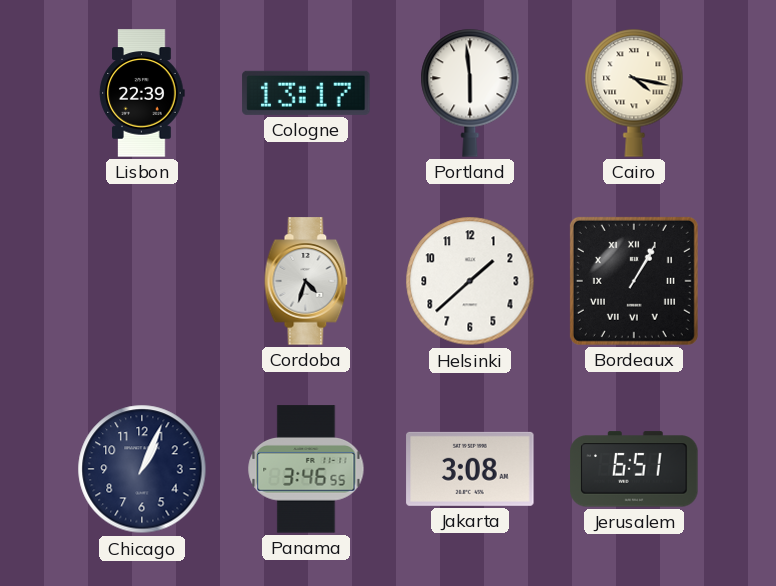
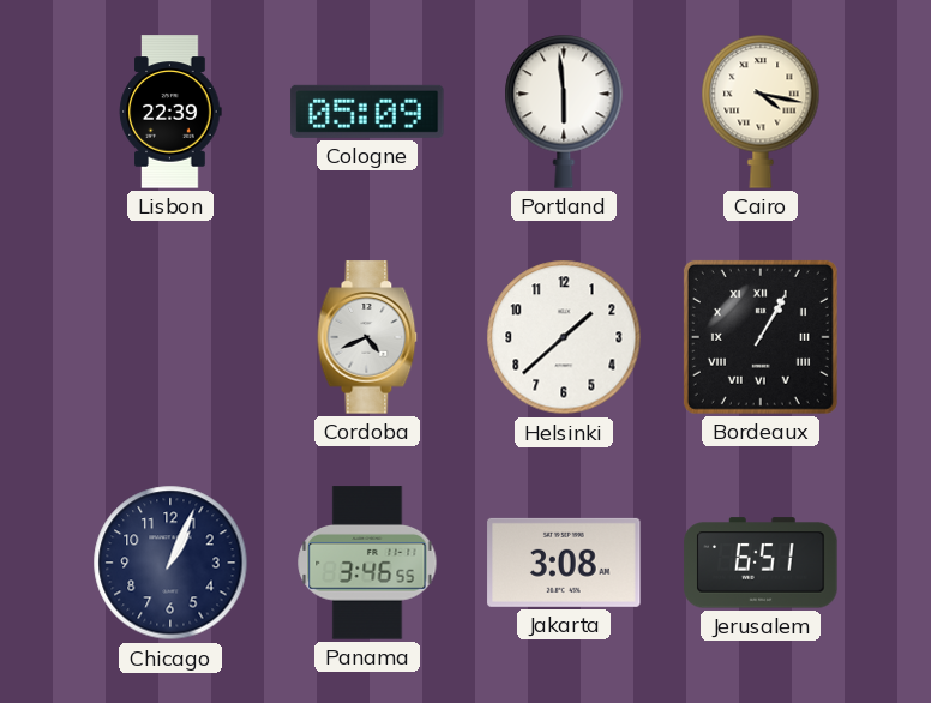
Cologne: 13:17 -> 05:09
Cordoba: 4:33 -> 4:41
